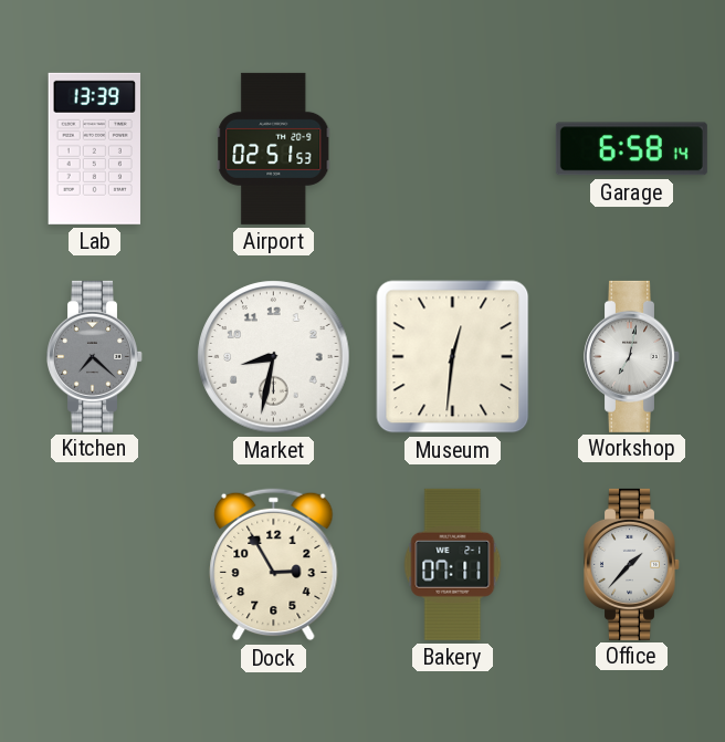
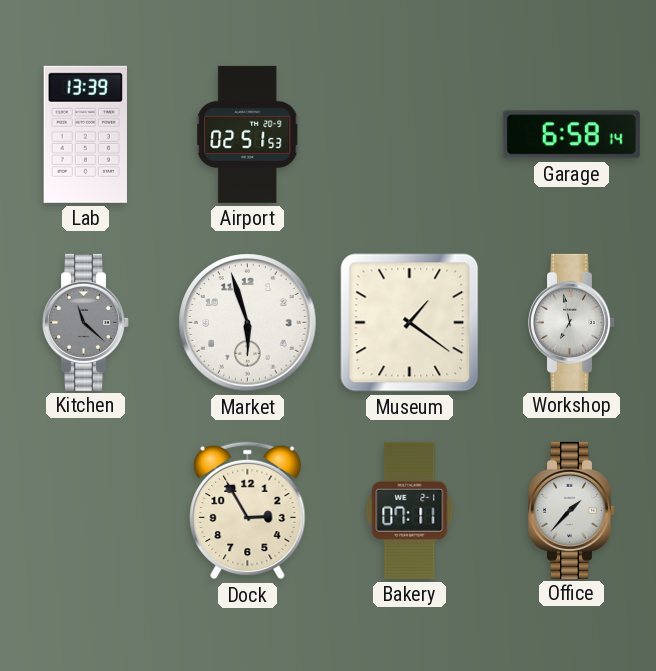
Kitchen: 7:22 -> 11:22
Market: 8:32 -> 5:57
Museum: 12:31 -> 1:21
Workshop: 7:02 -> 6:58
